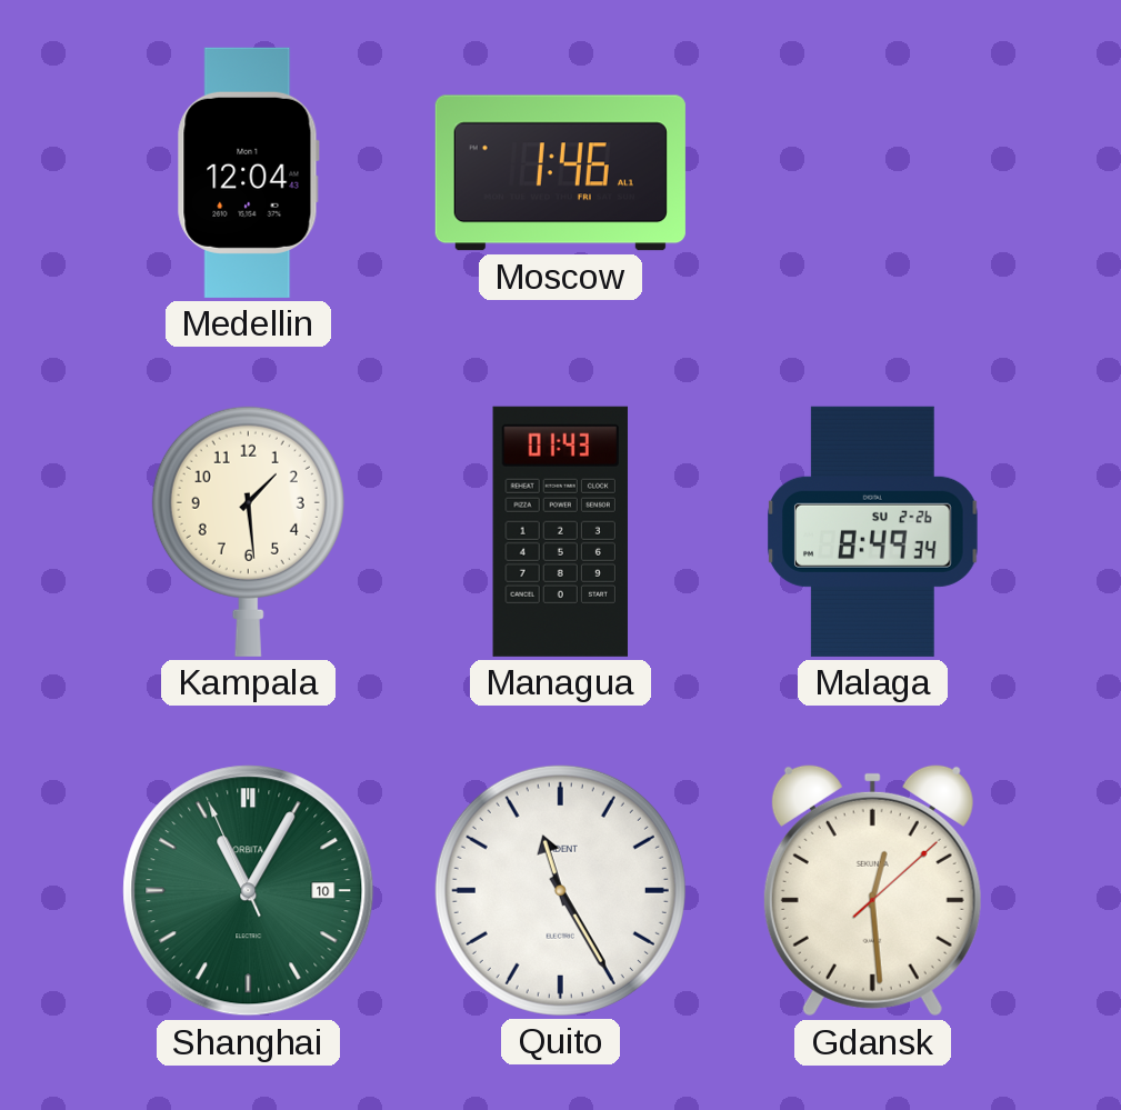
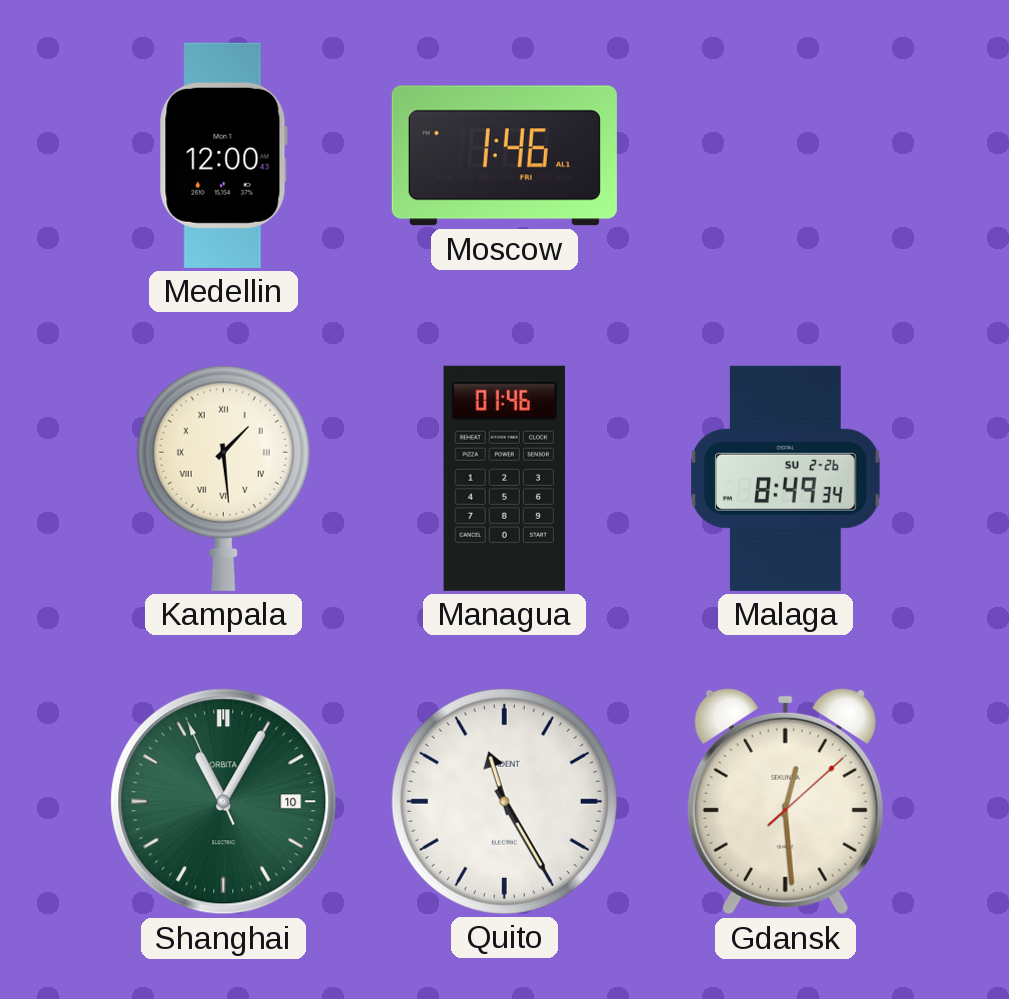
Medellin: 12:04 -> 12:00
Kampala numerals: Arabic -> Roman
Managua: 01:43 -> 01:46
